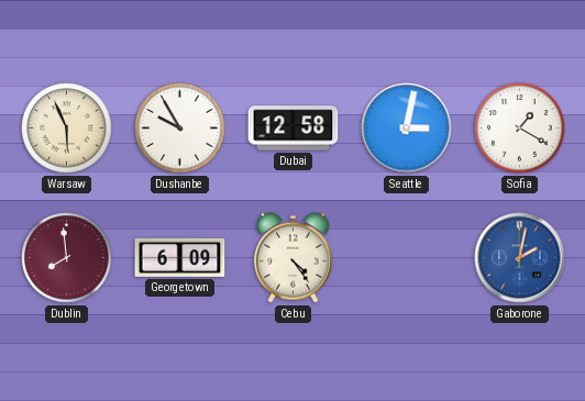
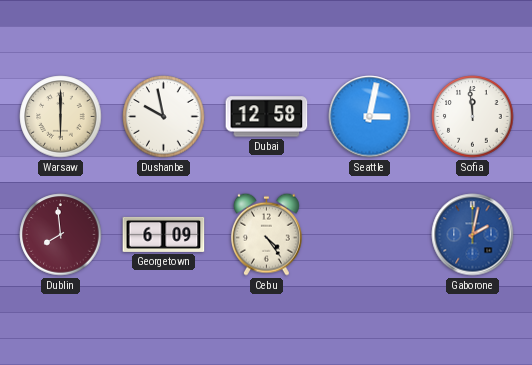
Warsaw: 5:56 -> 6:00
Dushanbe: 9:55 -> 9:58
Sofia: 1:20 -> 11:59
